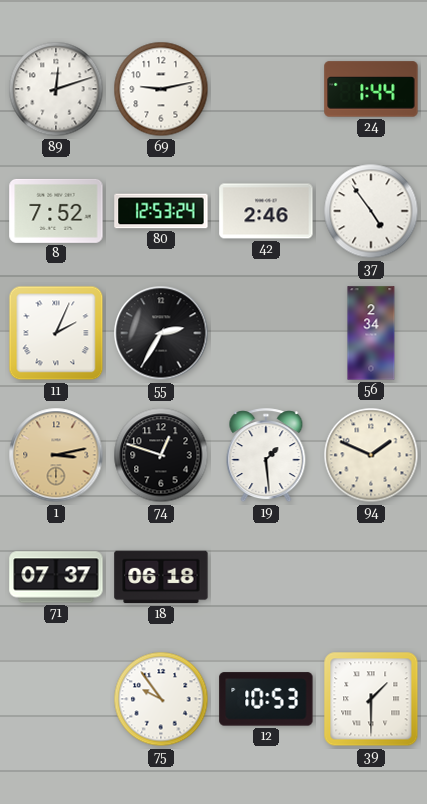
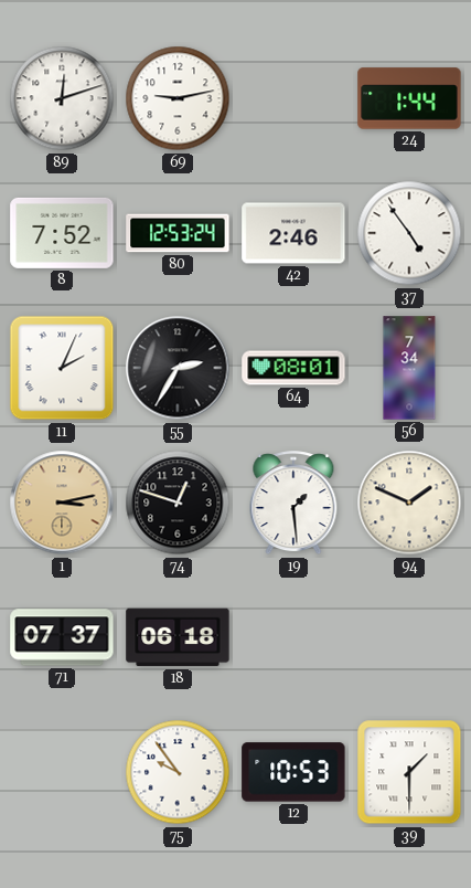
64: none -> 08:01
56: 2:34 -> 7:34
